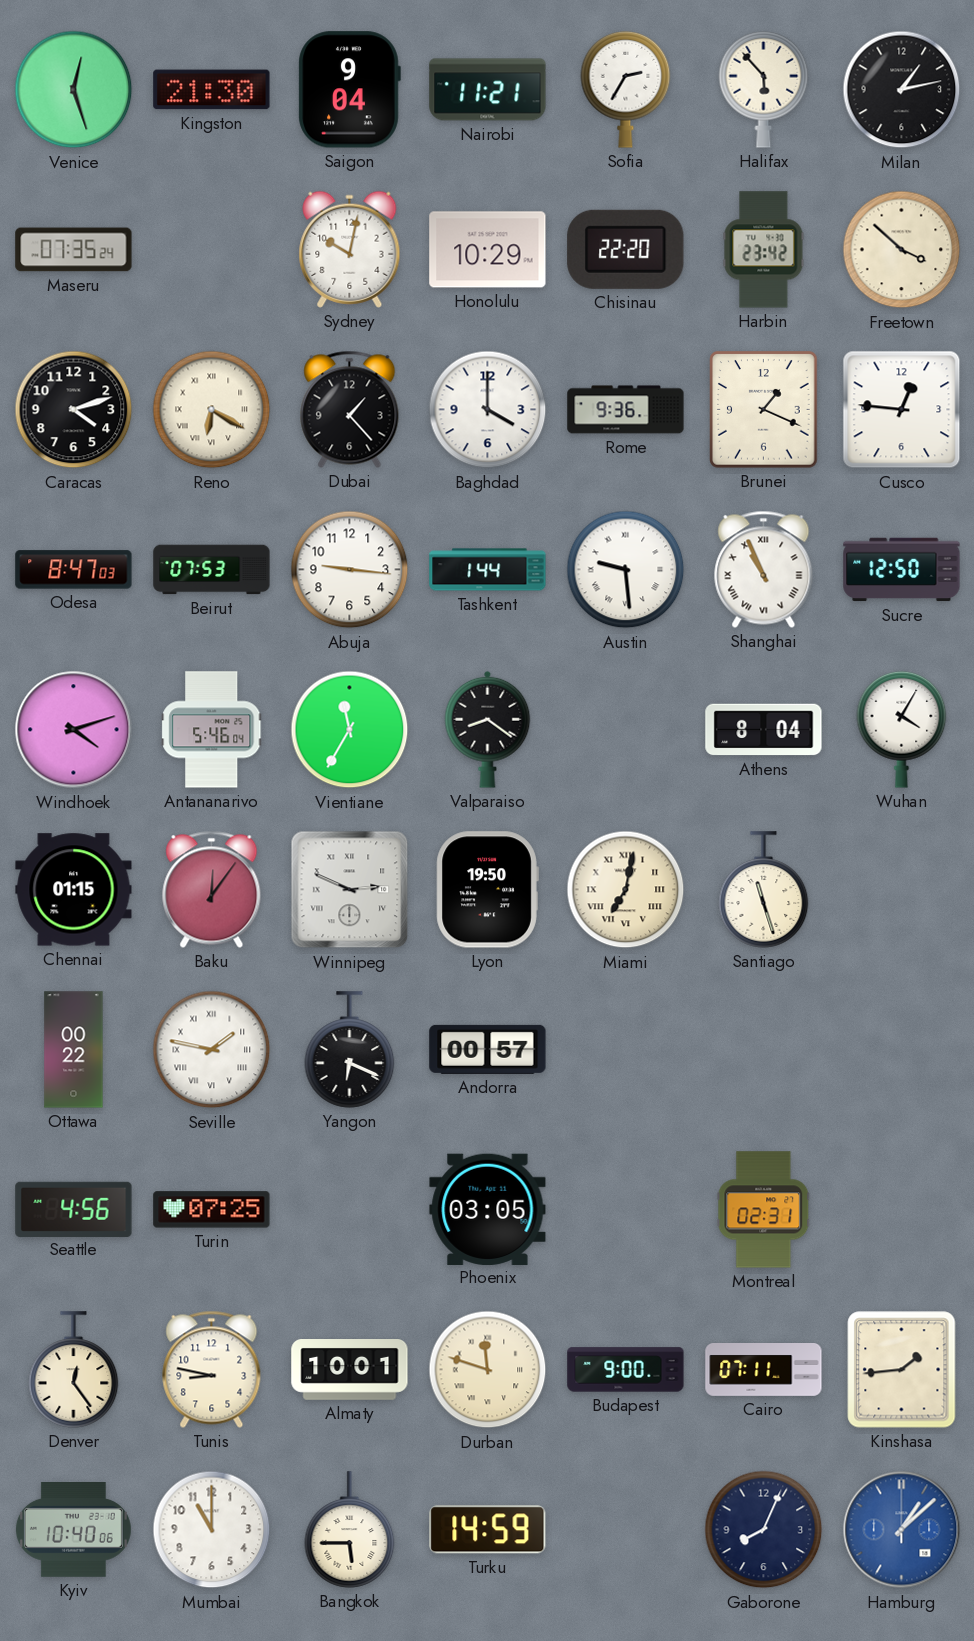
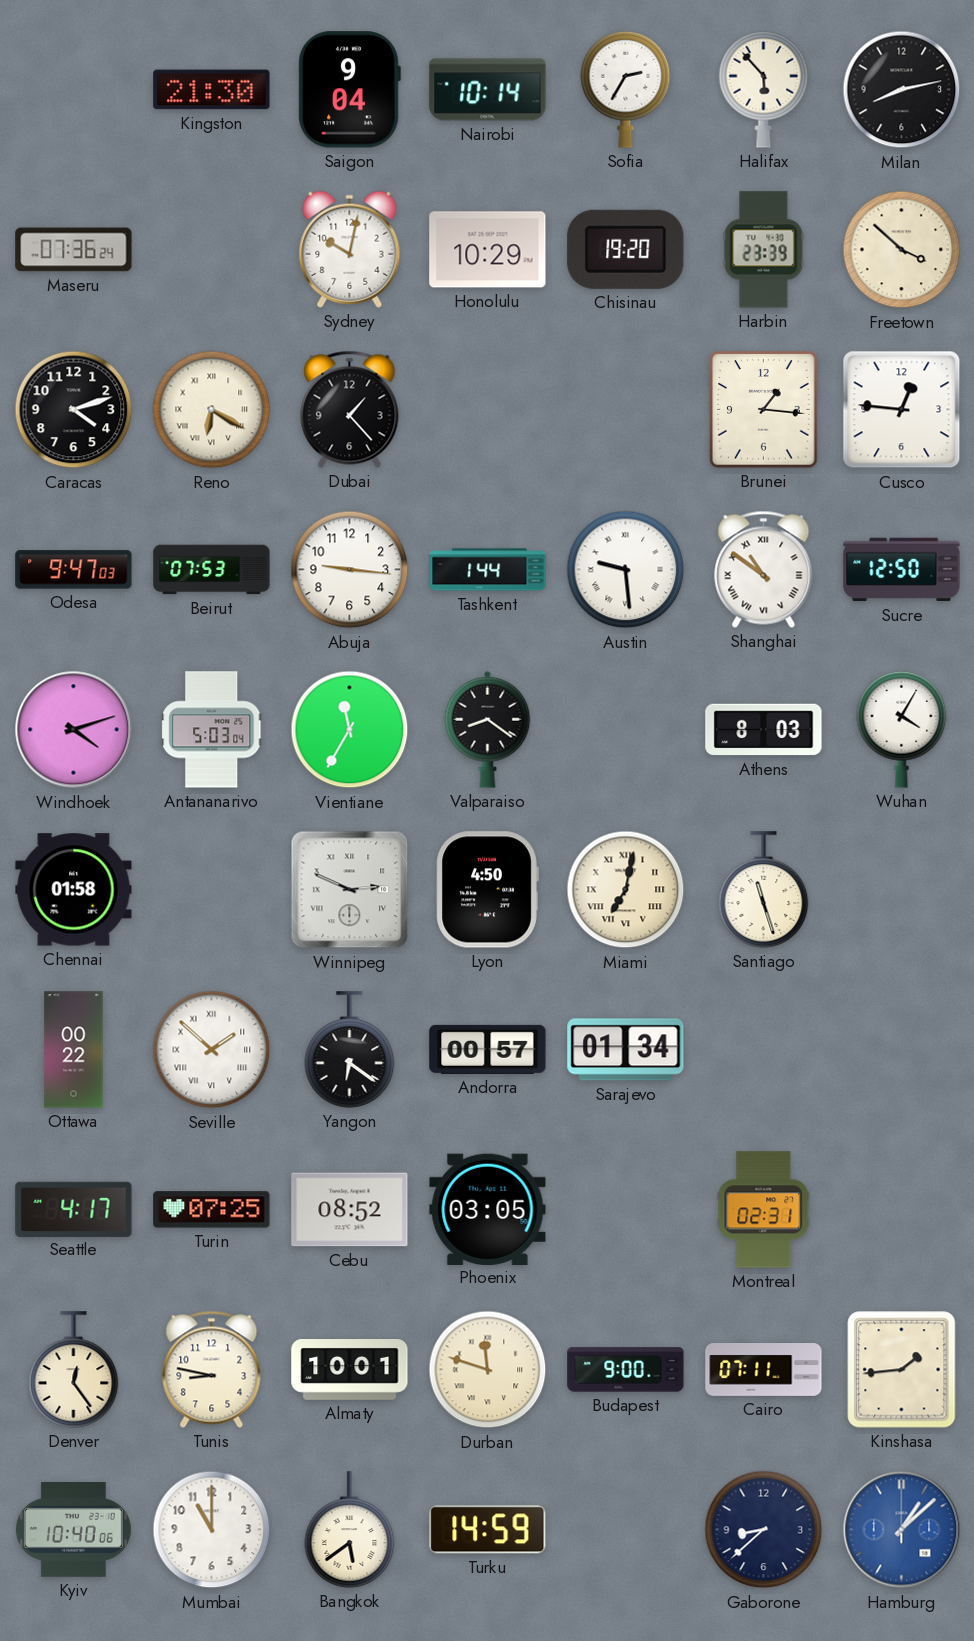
Venice: 12:27 -> none
Nairobi: 11:21 -> 10:14
Milan: 1:13 -> 8:13
Maseru: 07:35 -> 07:36
Chisinau: 22:20 -> 19:20
Harbin: 23:42 -> 23:39
Baghdad: 4:00 -> none
Rome: 9:36 -> none
Brunei: 1:19 -> 1:16
Odesa: 8:47 -> 9:47
Shanghai: 10:56 -> 10:51
Antananarivo: 5:46 -> 5:03
Athens: 8:04 -> 8:03
Chennai: 01:15 -> 01:58
Baku: 12:06 -> none
Lyon: 19:50 -> 4:50
Seville: 1:47 -> 1:52
Yangon: 6:19 -> 6:21
Sarajevo: none -> 01:34
Seattle: 4:56 -> 4:17
Cebu: none -> 08:52
Bangkok: 5:45 -> 5:39
Gaborone: 8:04 -> 8:38
